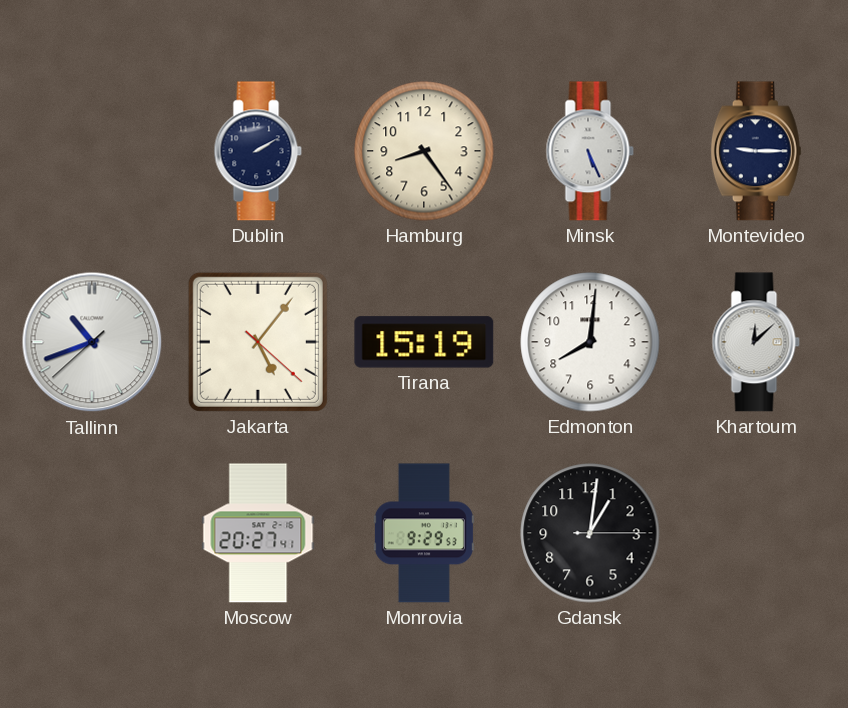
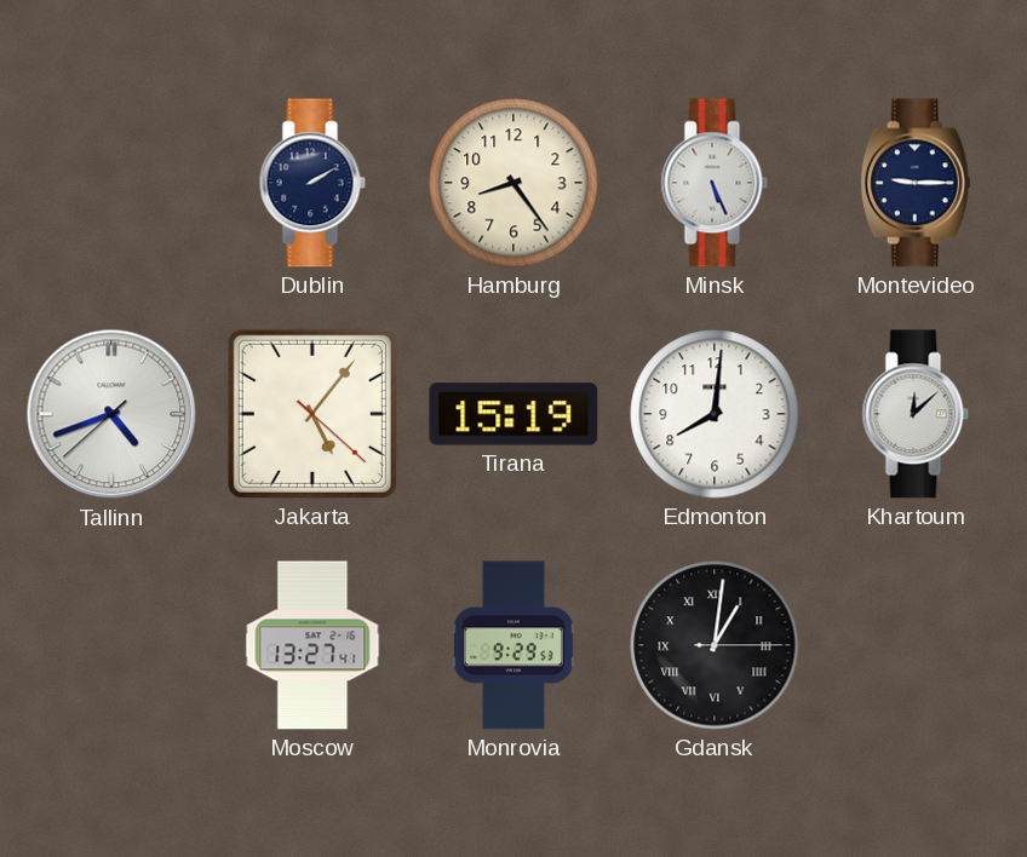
Tallinn: 10:41 -> 4:41
Moscow: 20:27 -> 13:27
Gdansk numerals: Arabic -> Roman
